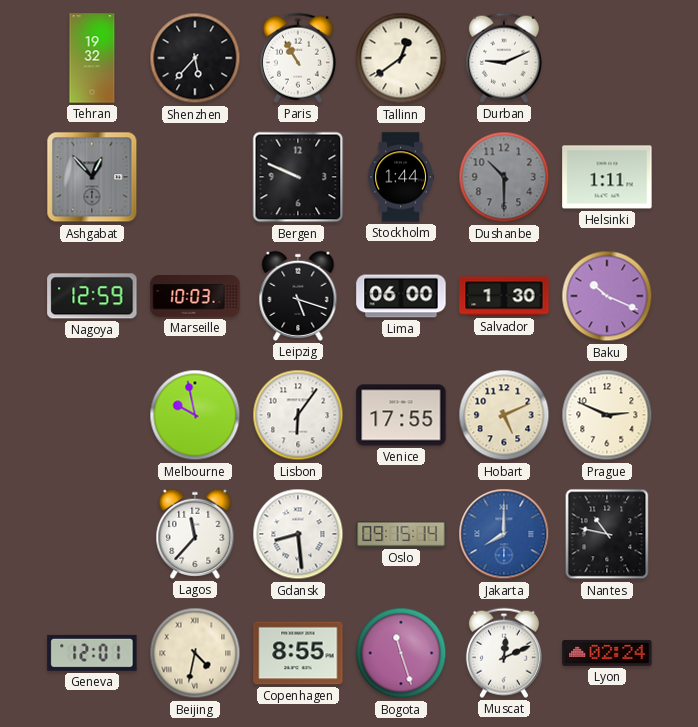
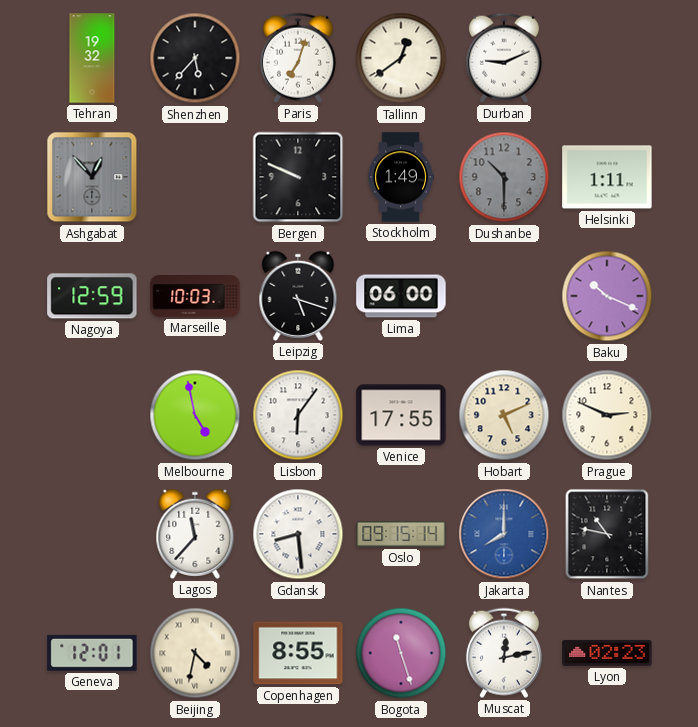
Paris: 10:55 -> 7:03
Stockholm: 1:44 -> 1:49
Salvador: 1:30 -> none
Melbourne: 9:58 -> 4:58
Muscat: 12:11 -> 12:13
Lyon: 02:24 -> 02:23
